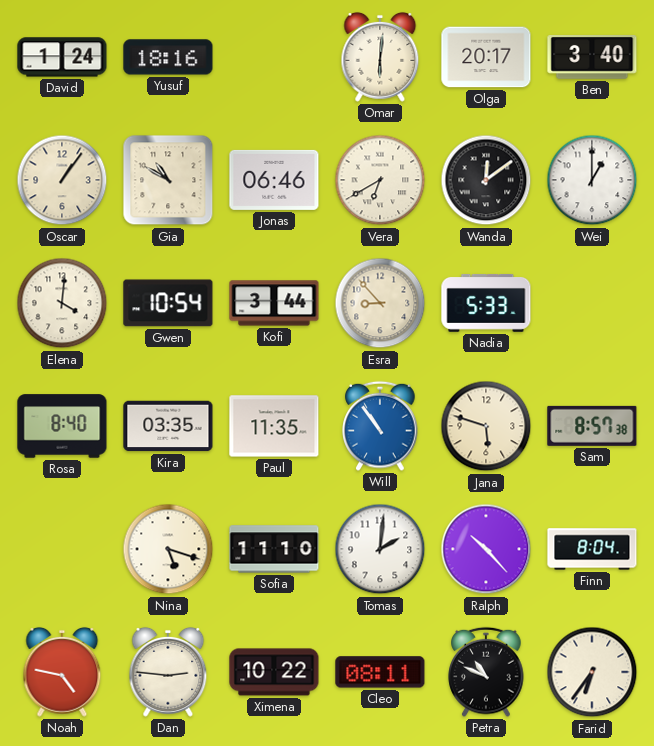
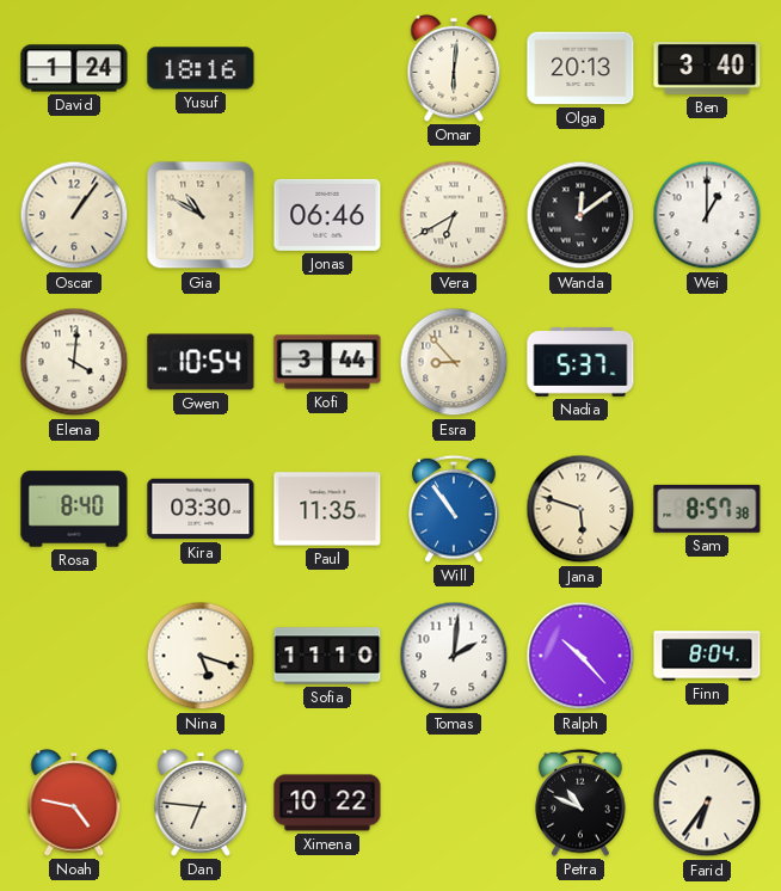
Olga: 20:17 -> 20:13
Nadia: 5:33 -> 5:37
Kira: 03:35 -> 03:30
Dan: 2:46 -> 6:46
Cleo: 08:11 -> none
